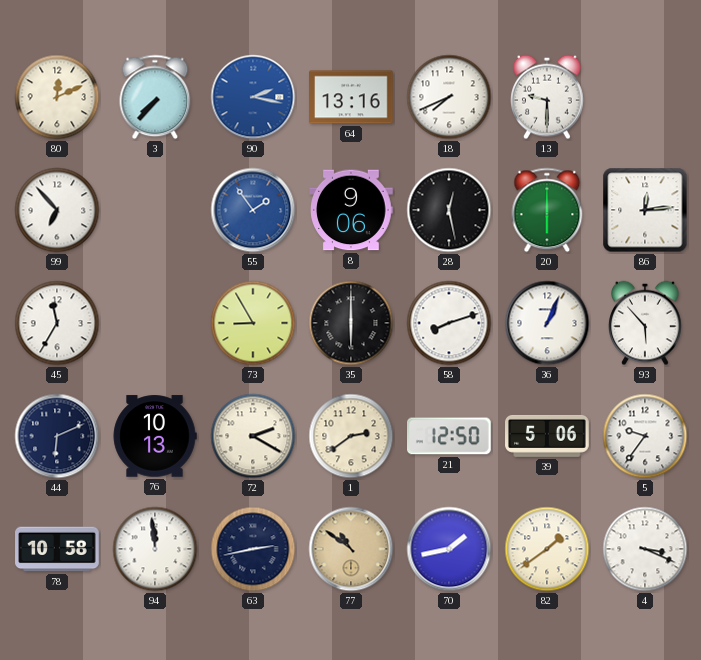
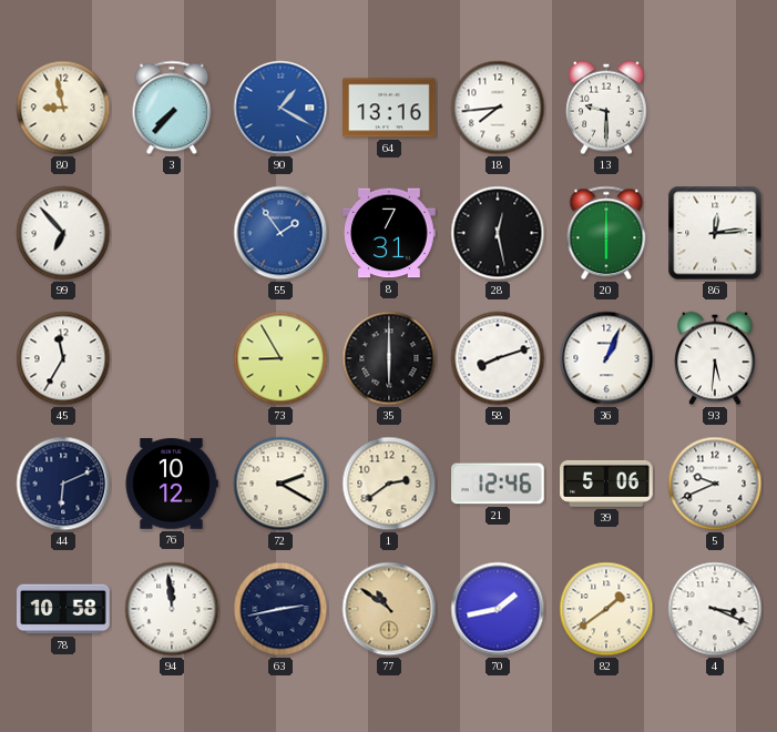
80: 12:11 -> 8:58
90: 2:17 -> 1:20
18: 7:41 -> 7:44
8: 9:06 -> 7:31
93: 5:53 -> 5:31
76: 10:13 -> 10:12
21: 12:50 -> 12:46
5: 9:36 -> 9:41
